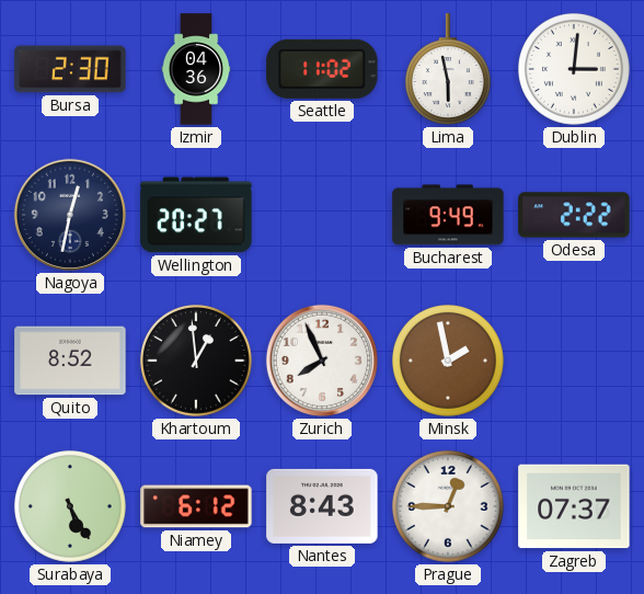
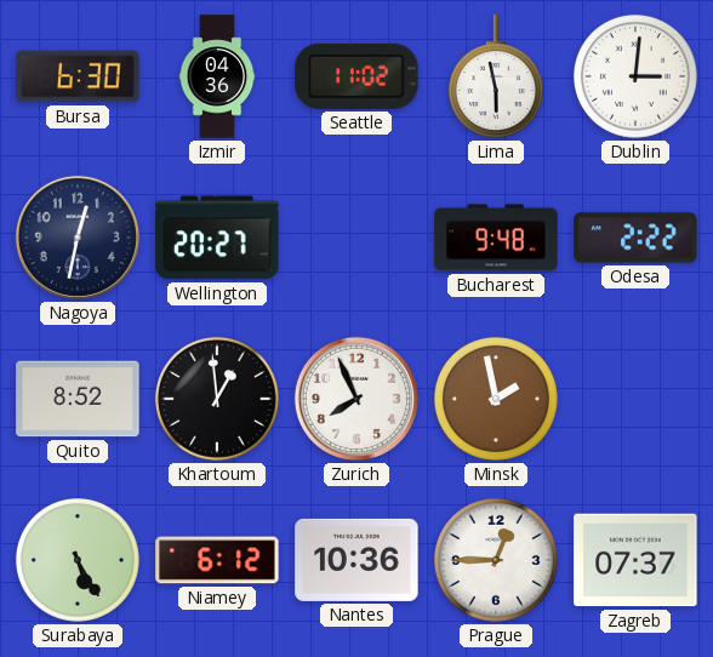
Bursa: 2:30 -> 6:30
Bucharest: 9:49 -> 9:48
Nantes: 8:43 -> 10:36
